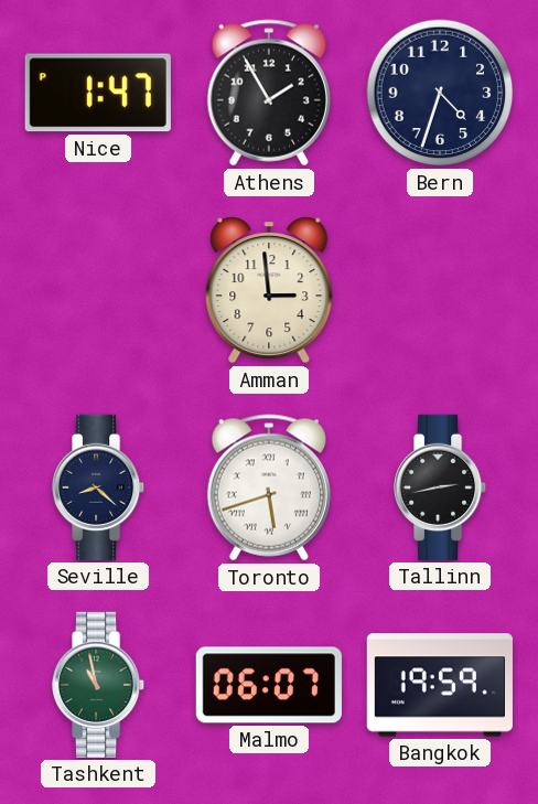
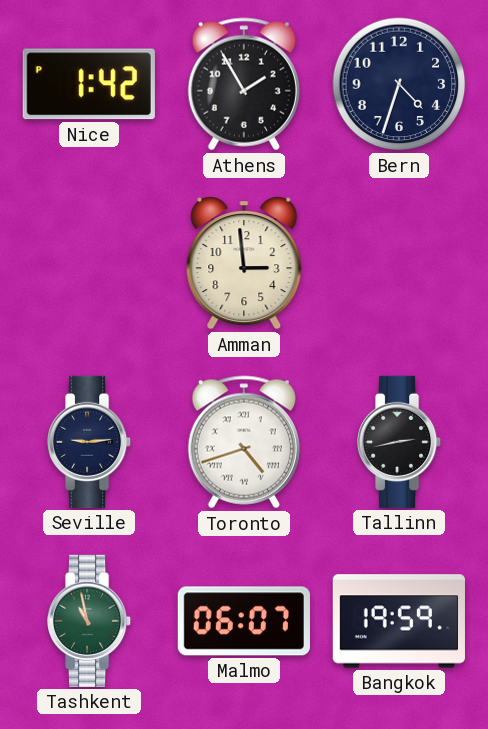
Nice: 1:47 -> 1:42
Seville: 8:22 -> 9:14
Toronto: 5:42 -> 4:42
